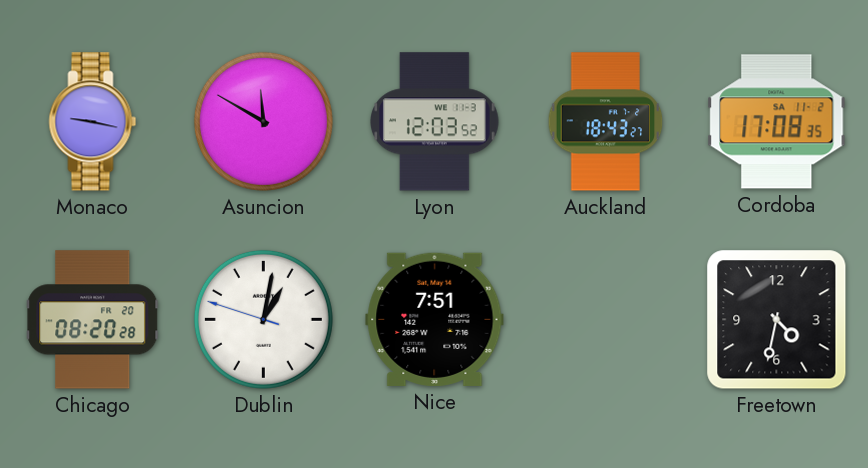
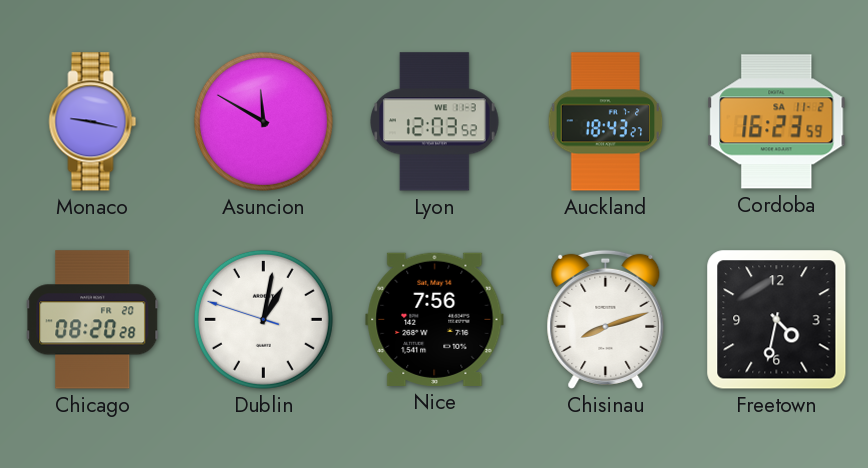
Cordoba: 17:08 -> 16:23
Nice: 7:51 -> 7:56
Chisinau: none -> 8:12
